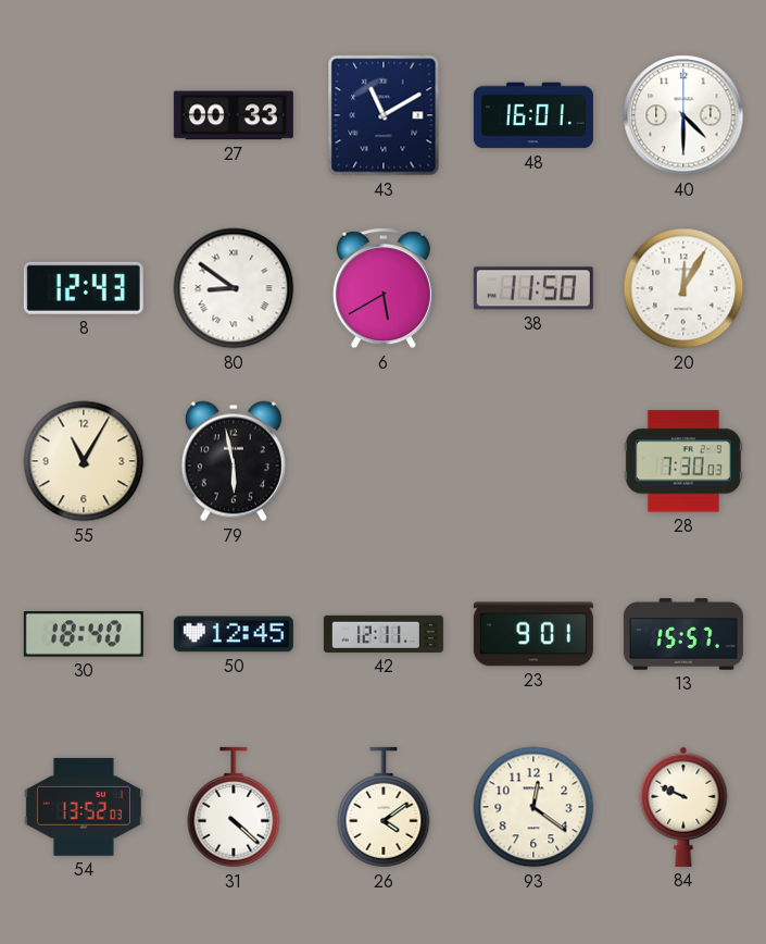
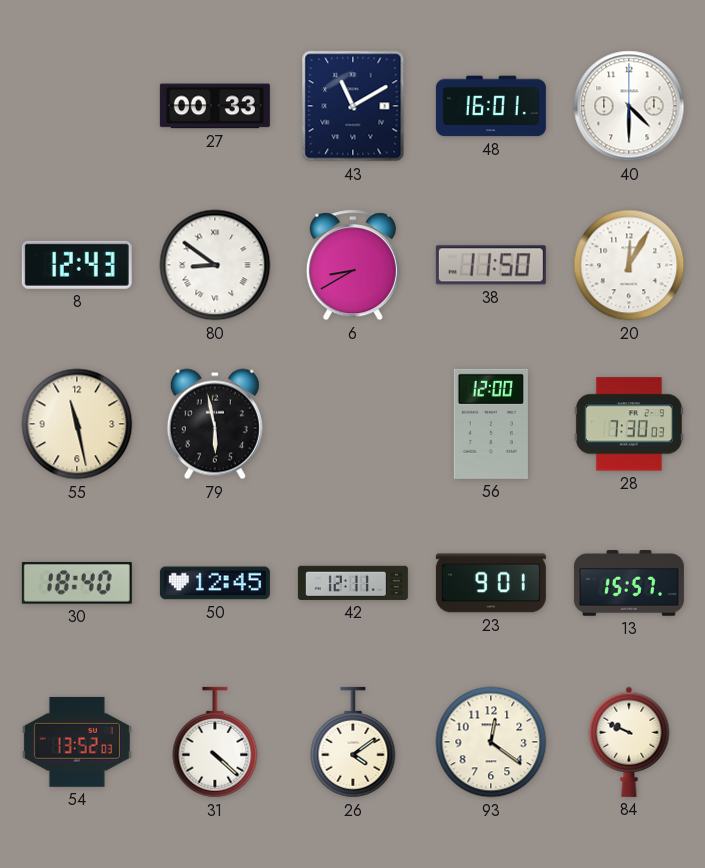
6: 5:40 -> 8:40
55: 11:05 -> 11:28
56: none -> 12:00
